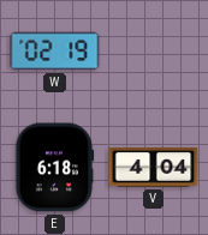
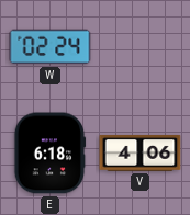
W: 02:19 -> 02:24
V: 4:04 -> 4:06
